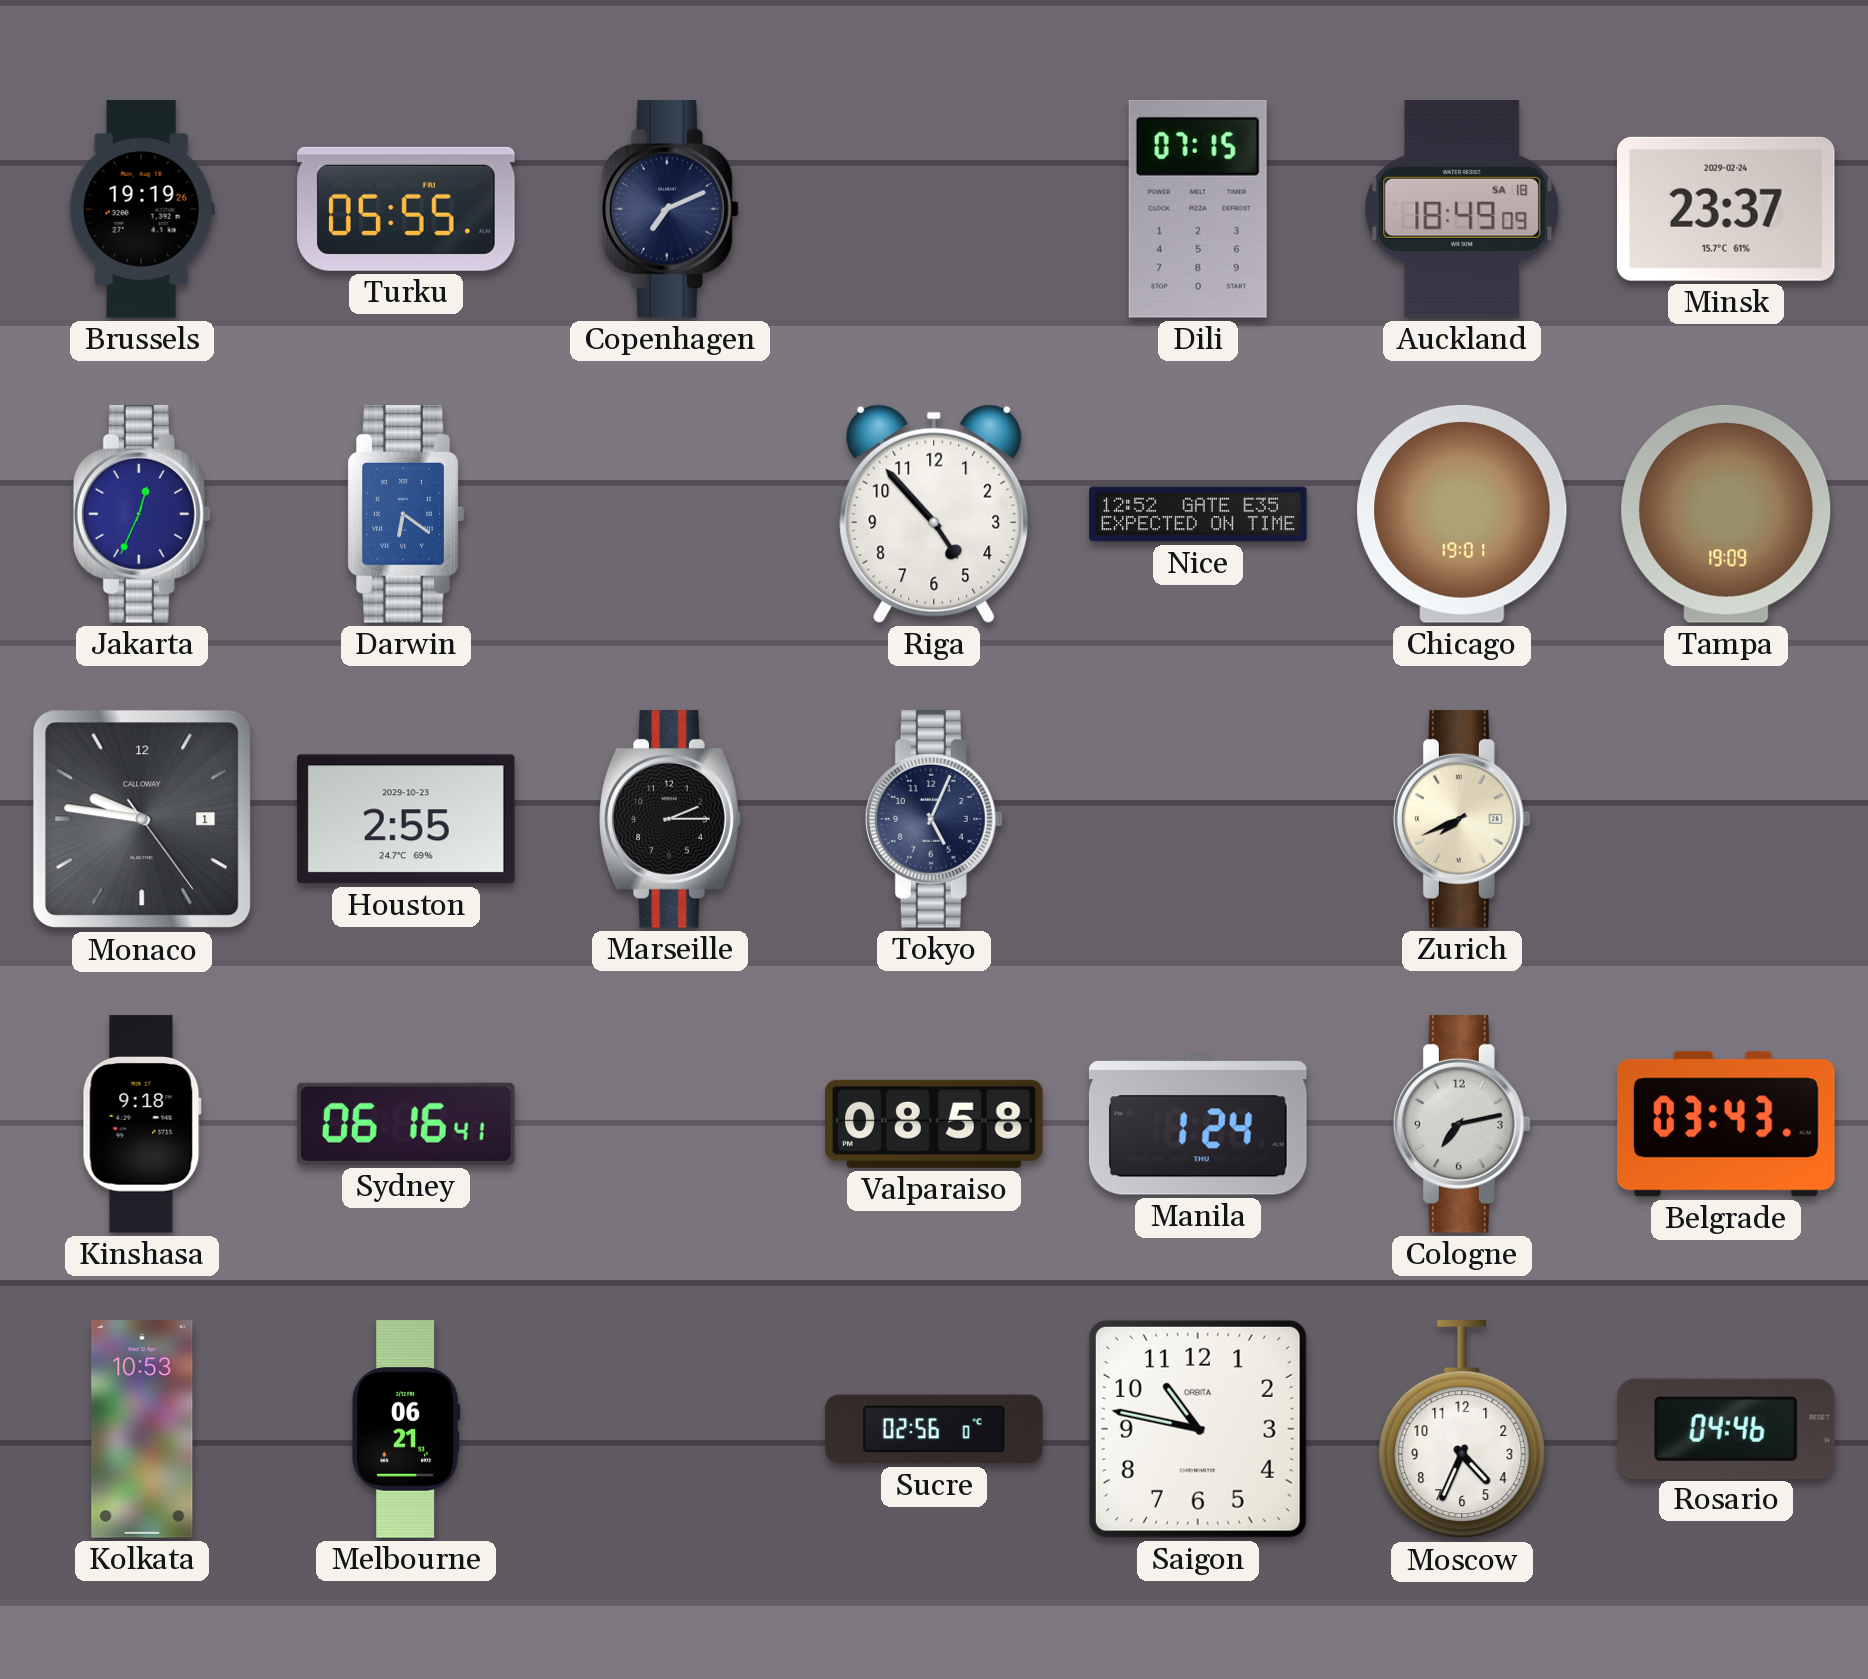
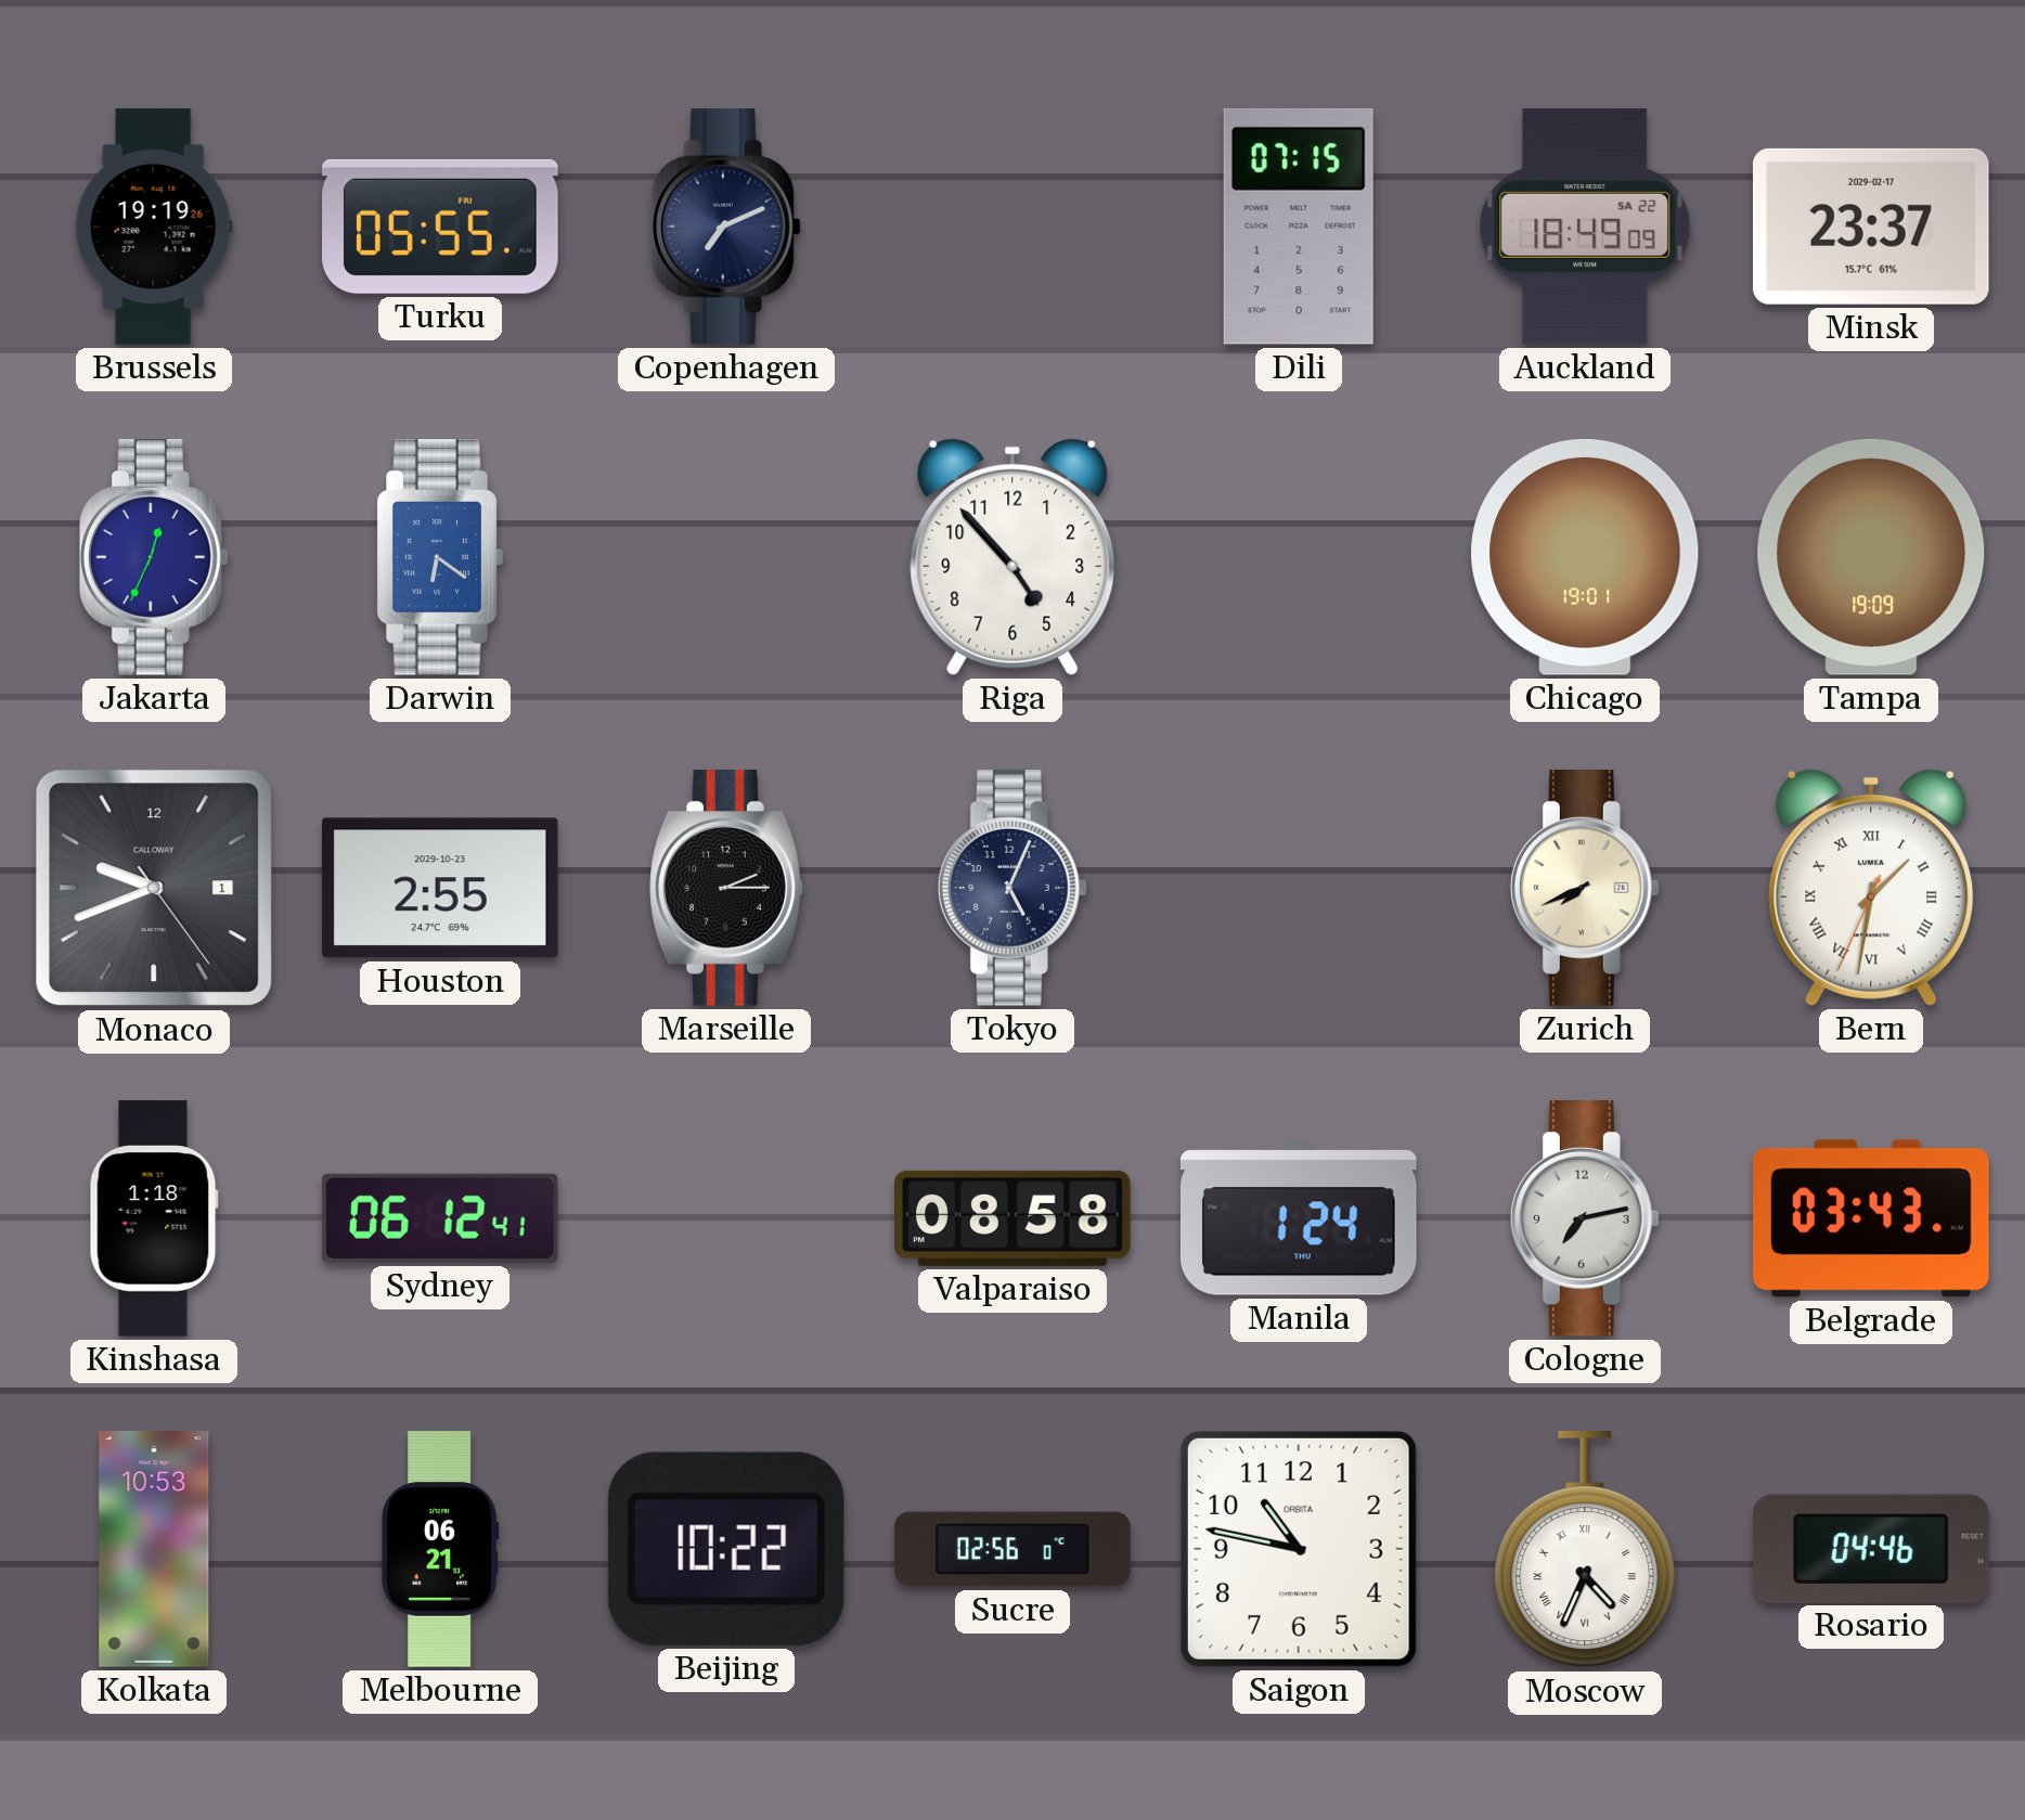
Auckland date: SA 18 -> SA 22
Minsk date: 2029-02-24 -> 2029-02-17
Nice: 12:52 -> none
Monaco: 9:46 -> 9:41
Bern: none -> 1:31
Kinshasa: 9:18 -> 1:18
Sydney: 06:16 -> 06:12
Beijing: none -> 10:22
Moscow numerals: Arabic -> Roman
